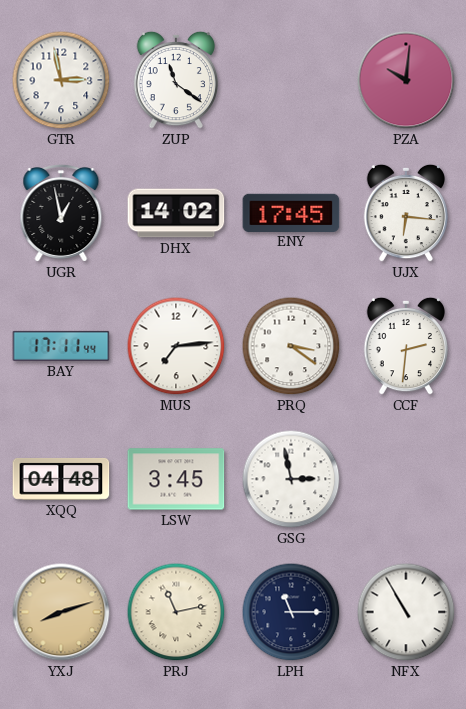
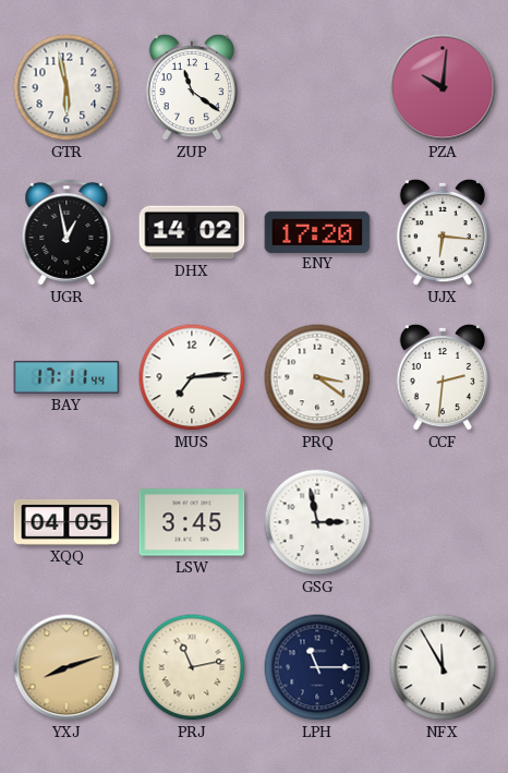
GTR: 2:58 -> 5:58
ENY: 17:45 -> 17:20
XQQ: 04:48 -> 04:05
NFX: 10:55 -> 11:55
